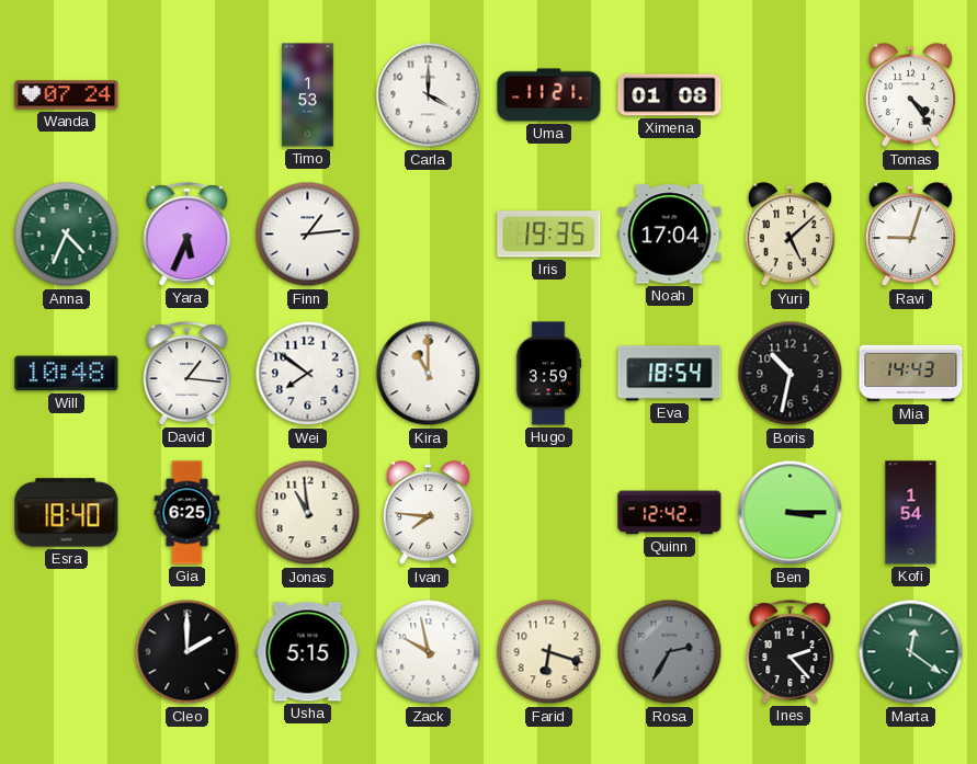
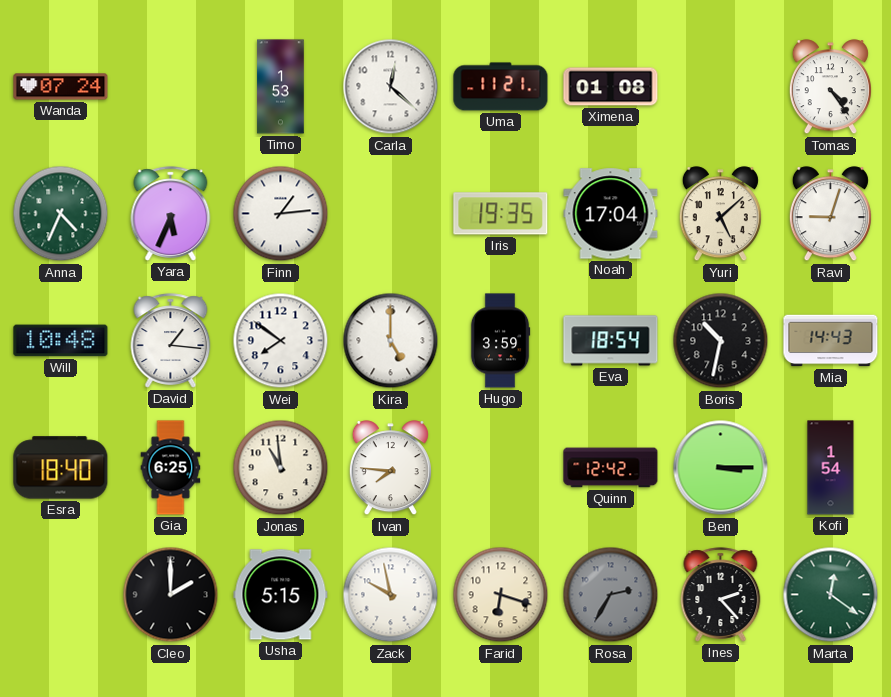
Carla: 4:00 -> 12:22
Kira: 11:00 -> 5:00
